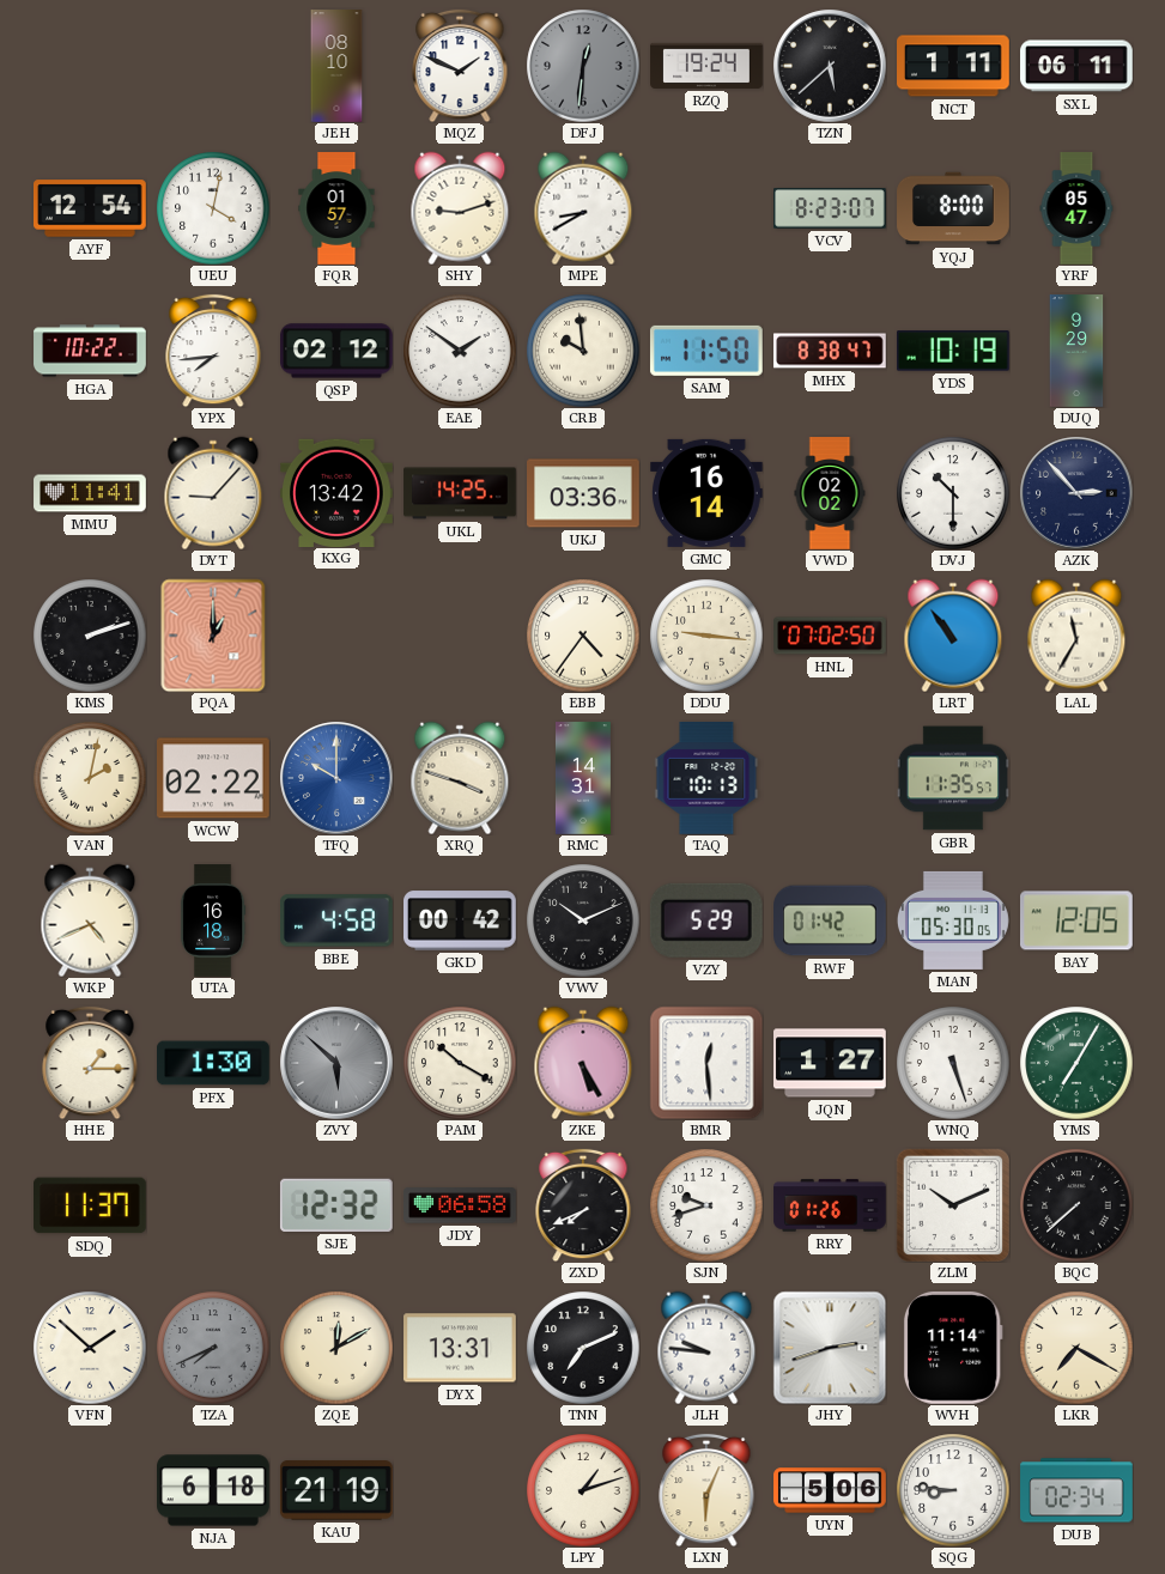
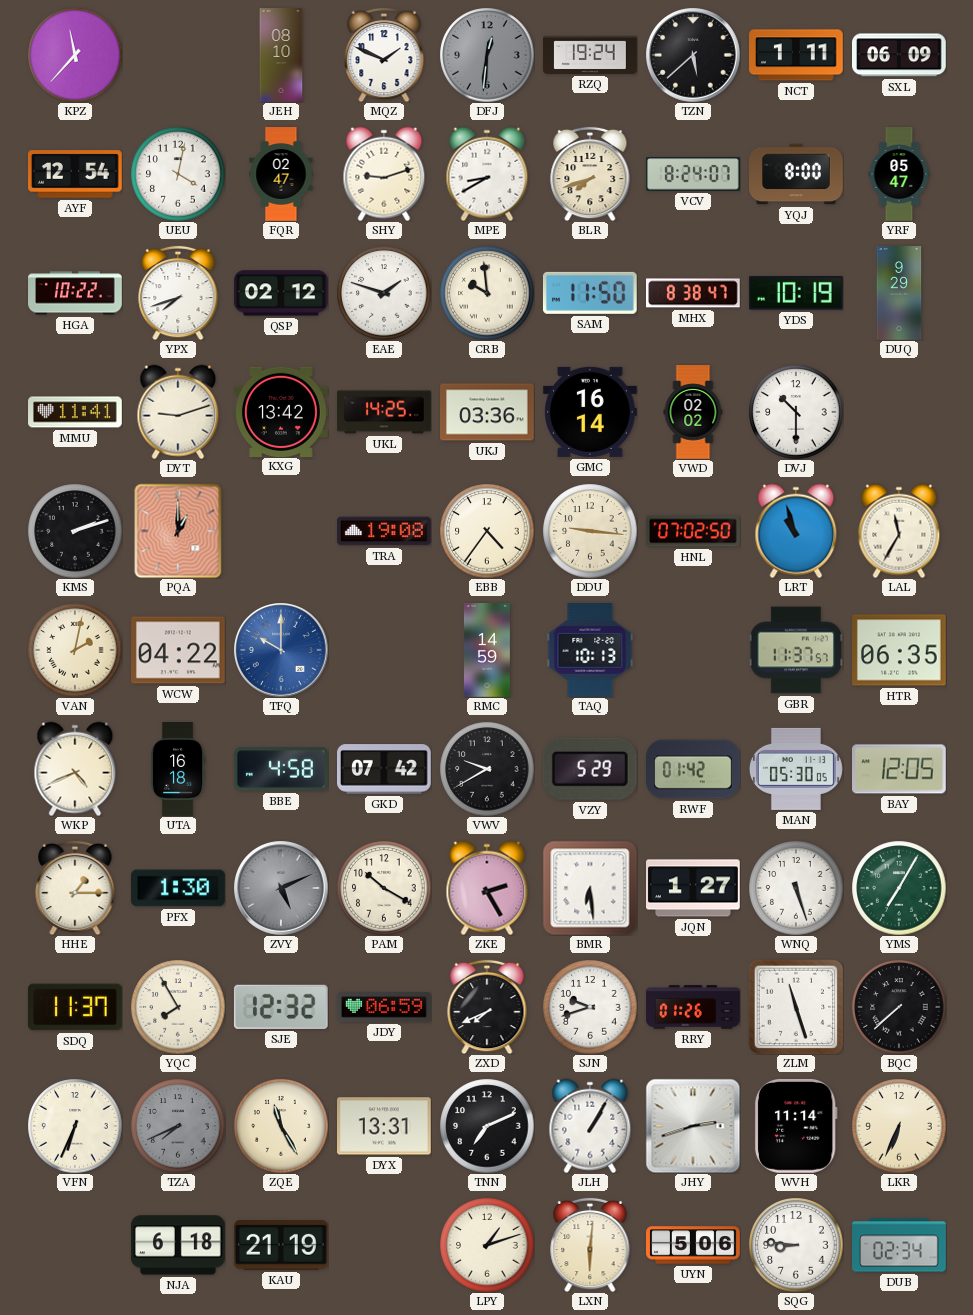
KPZ: none -> 11:37
SXL: 06:11 -> 06:09
FQR: 01:57 -> 02:47
BLR: none -> 7:42
VCV: 8:23 -> 8:24
YPX: 7:44 -> 7:42
EAE: 1:51 -> 1:48
DYT: 9:07 -> 9:12
AZK: 2:53 -> none
TRA: none -> 19:08
LRT: 10:54 -> 10:57
WCW: 02:22 -> 04:22
XRQ: 3:48 -> none
RMC: 14:31 -> 14:59
GBR: 11:35 -> 11:37
HTR: none -> 06:35
GKD: 00:42 -> 07:42
VWV: 10:11 -> 9:40
ZVY: 5:52 -> 5:11
ZKE: 5:25 -> 2:25
BMR: 12:29 -> 6:29
YQC: none -> 7:55
JDY: 06:58 -> 06:59
ZLM: 10:11 -> 11:27
VFN: 1:52 -> 6:34
ZQE: 12:10 -> 11:25
JLH: 9:46 -> 1:05
LKR: 7:20 -> 6:34
LXN: 6:04 -> 6:01
